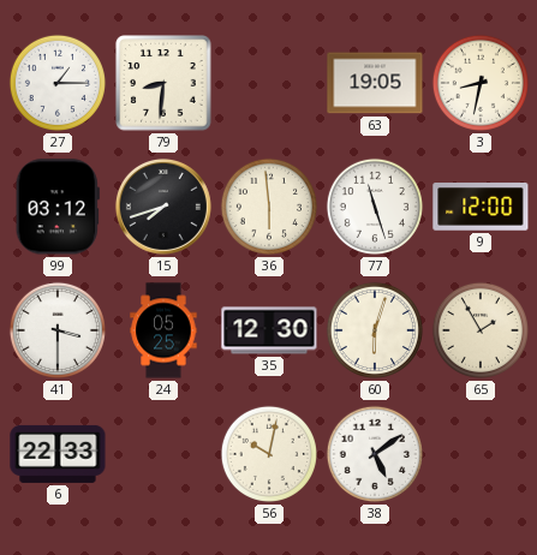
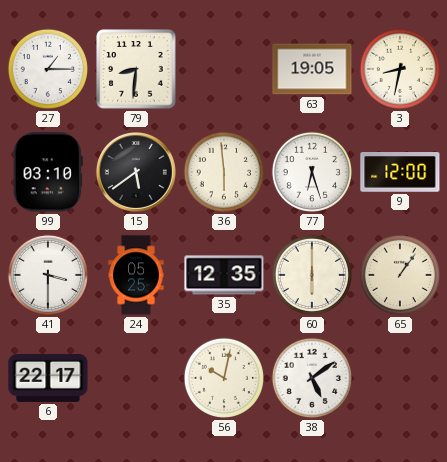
99: 03:12 -> 03:10
15: 7:42 -> 5:39
77: 11:27 -> 6:27
35: 12:30 -> 12:35
60: 6:03 -> 6:00
65: 1:55 -> 1:06
6: 22:33 -> 22:17
